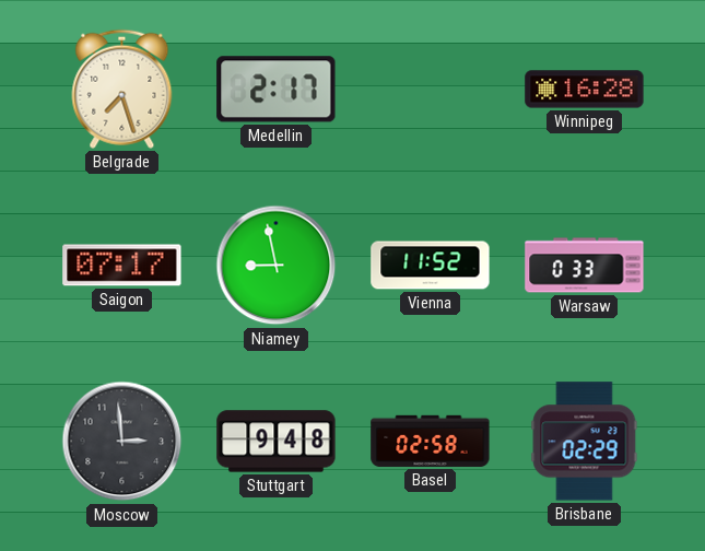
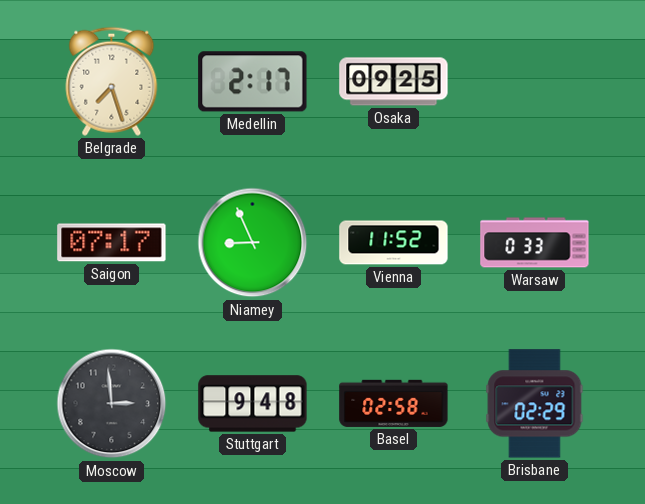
Osaka: none -> 09:25
Winnipeg: 16:28 -> none
Niamey: 8:58 -> 8:56
